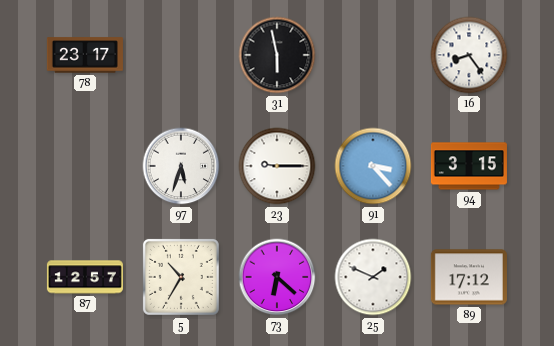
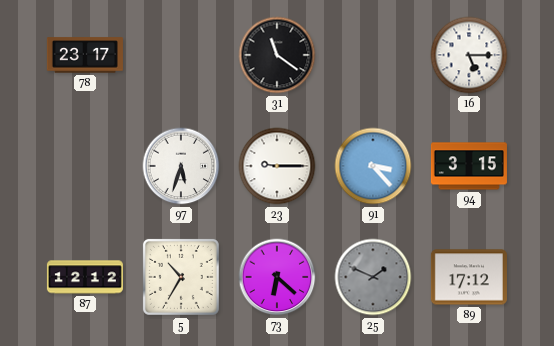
31: 5:58 -> 11:21
16: 8:24 -> 5:15
87: 12:57 -> 12:12
25 dial: white -> grey
